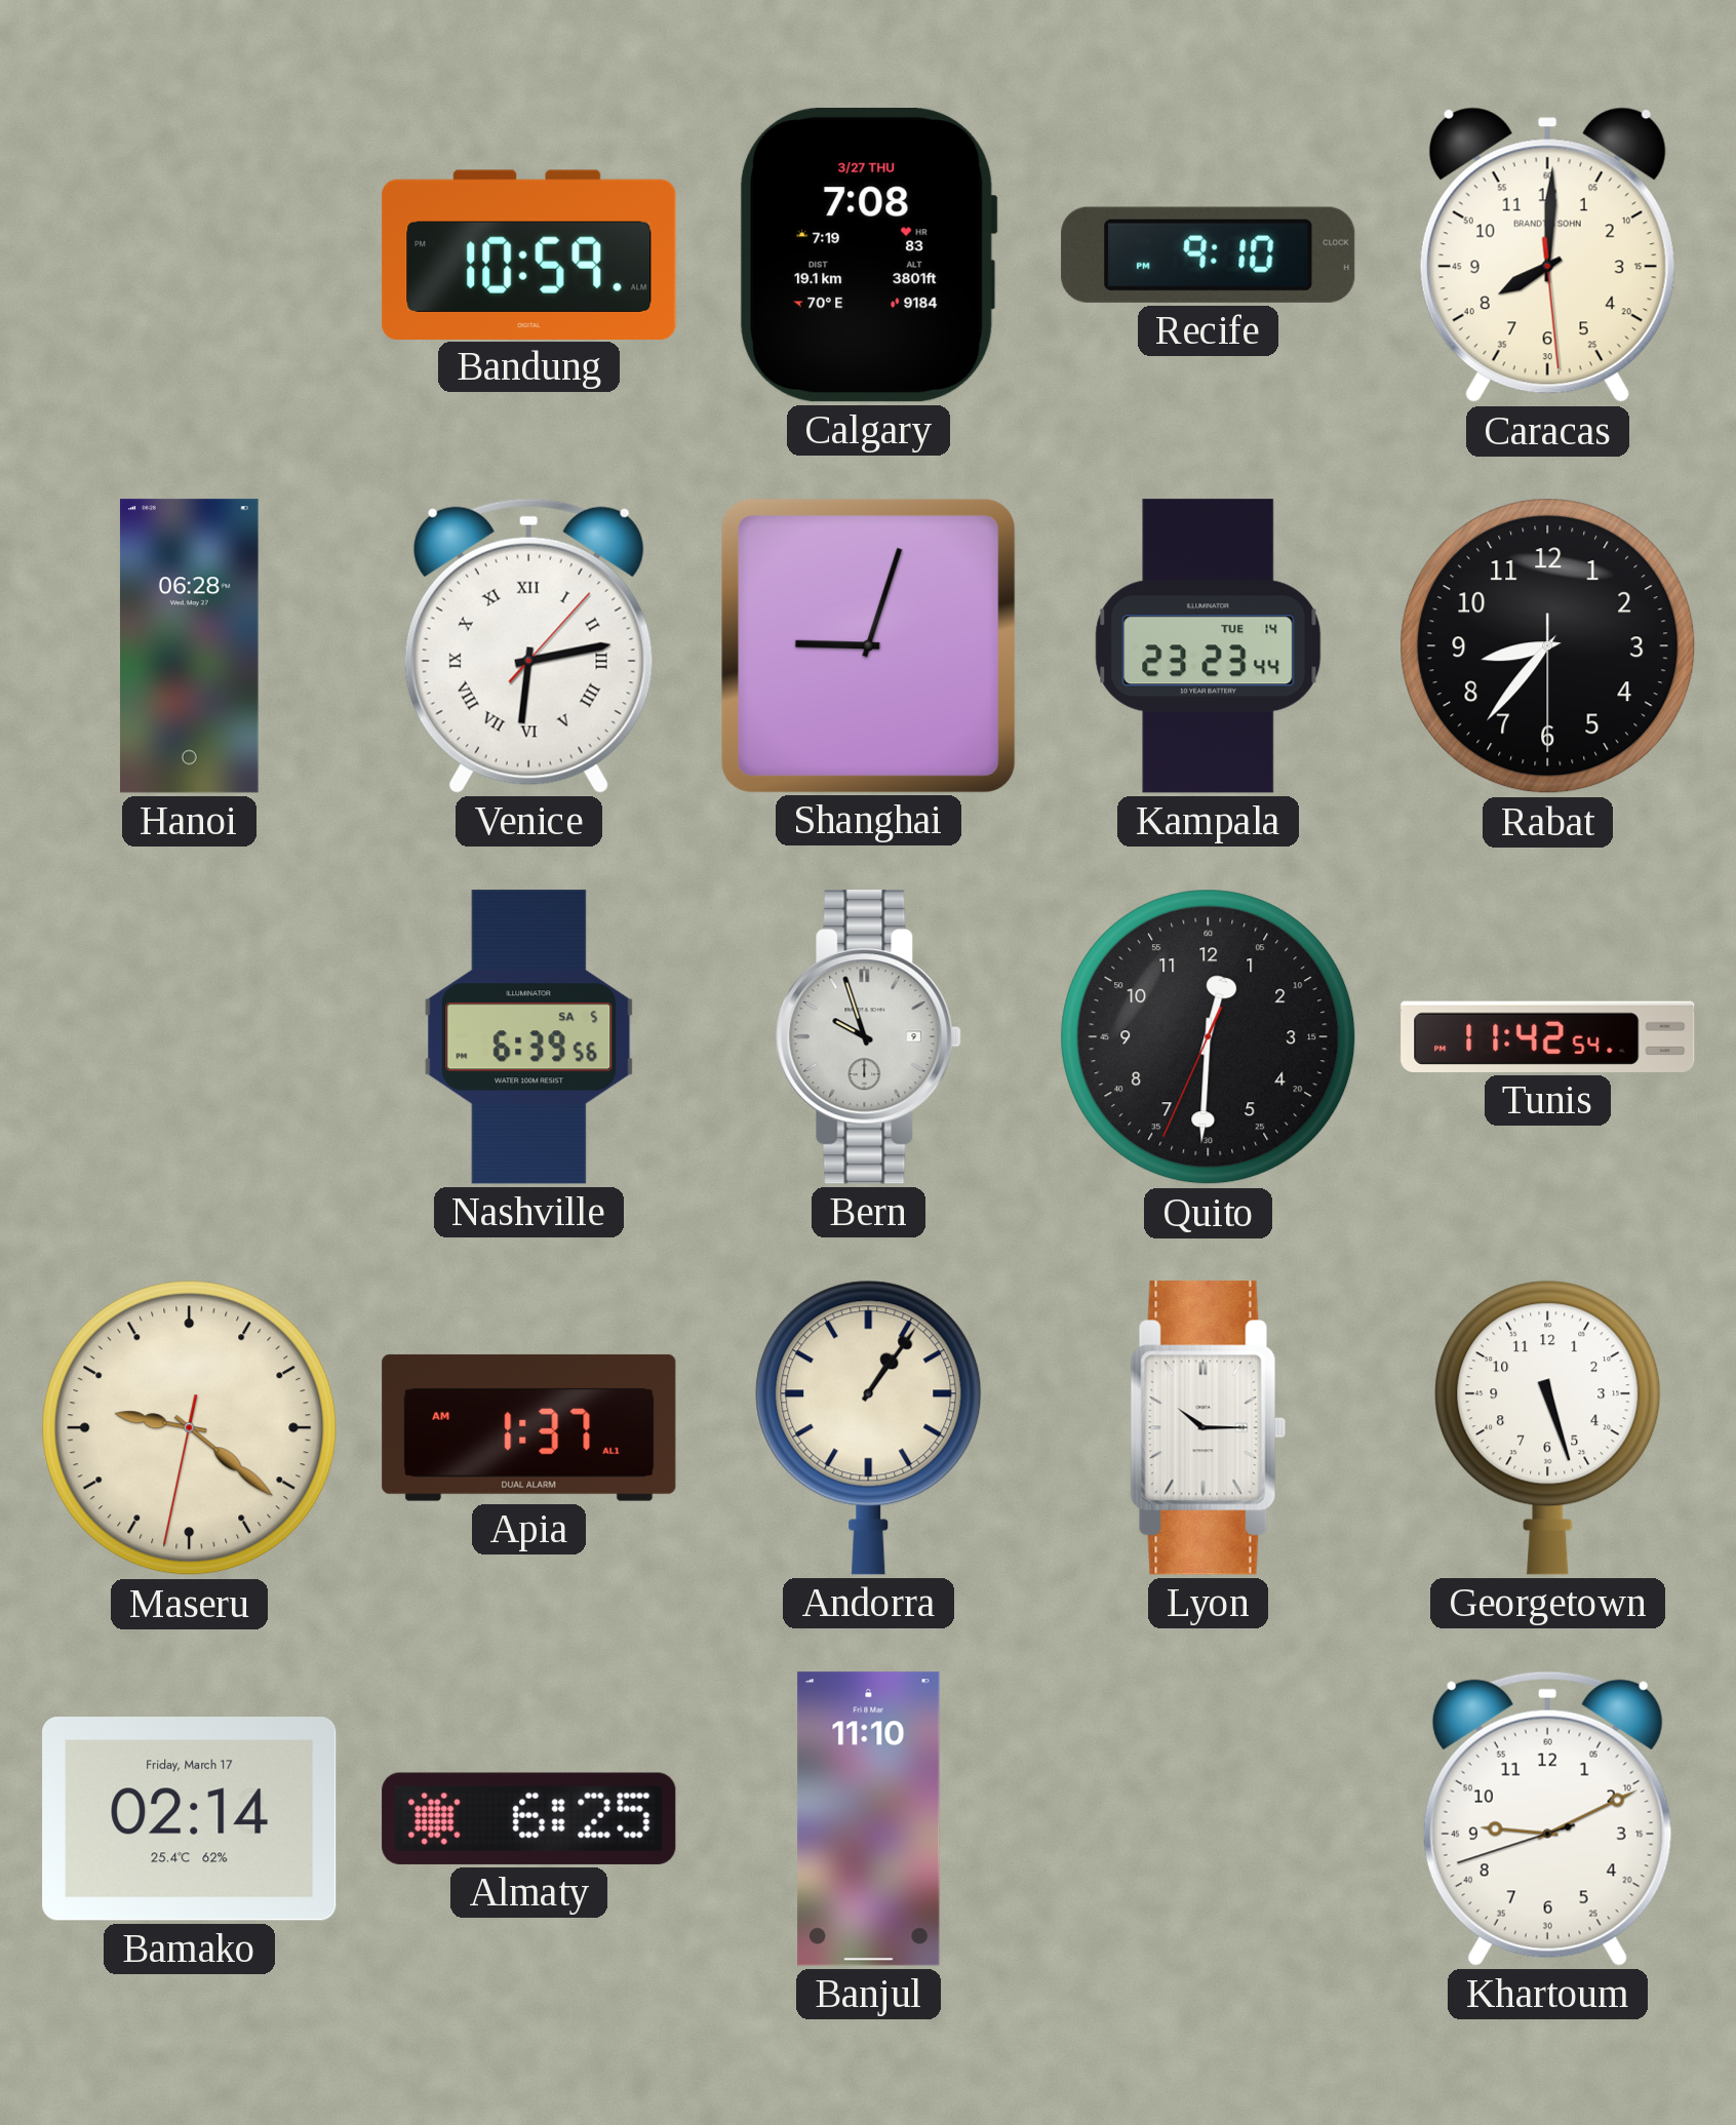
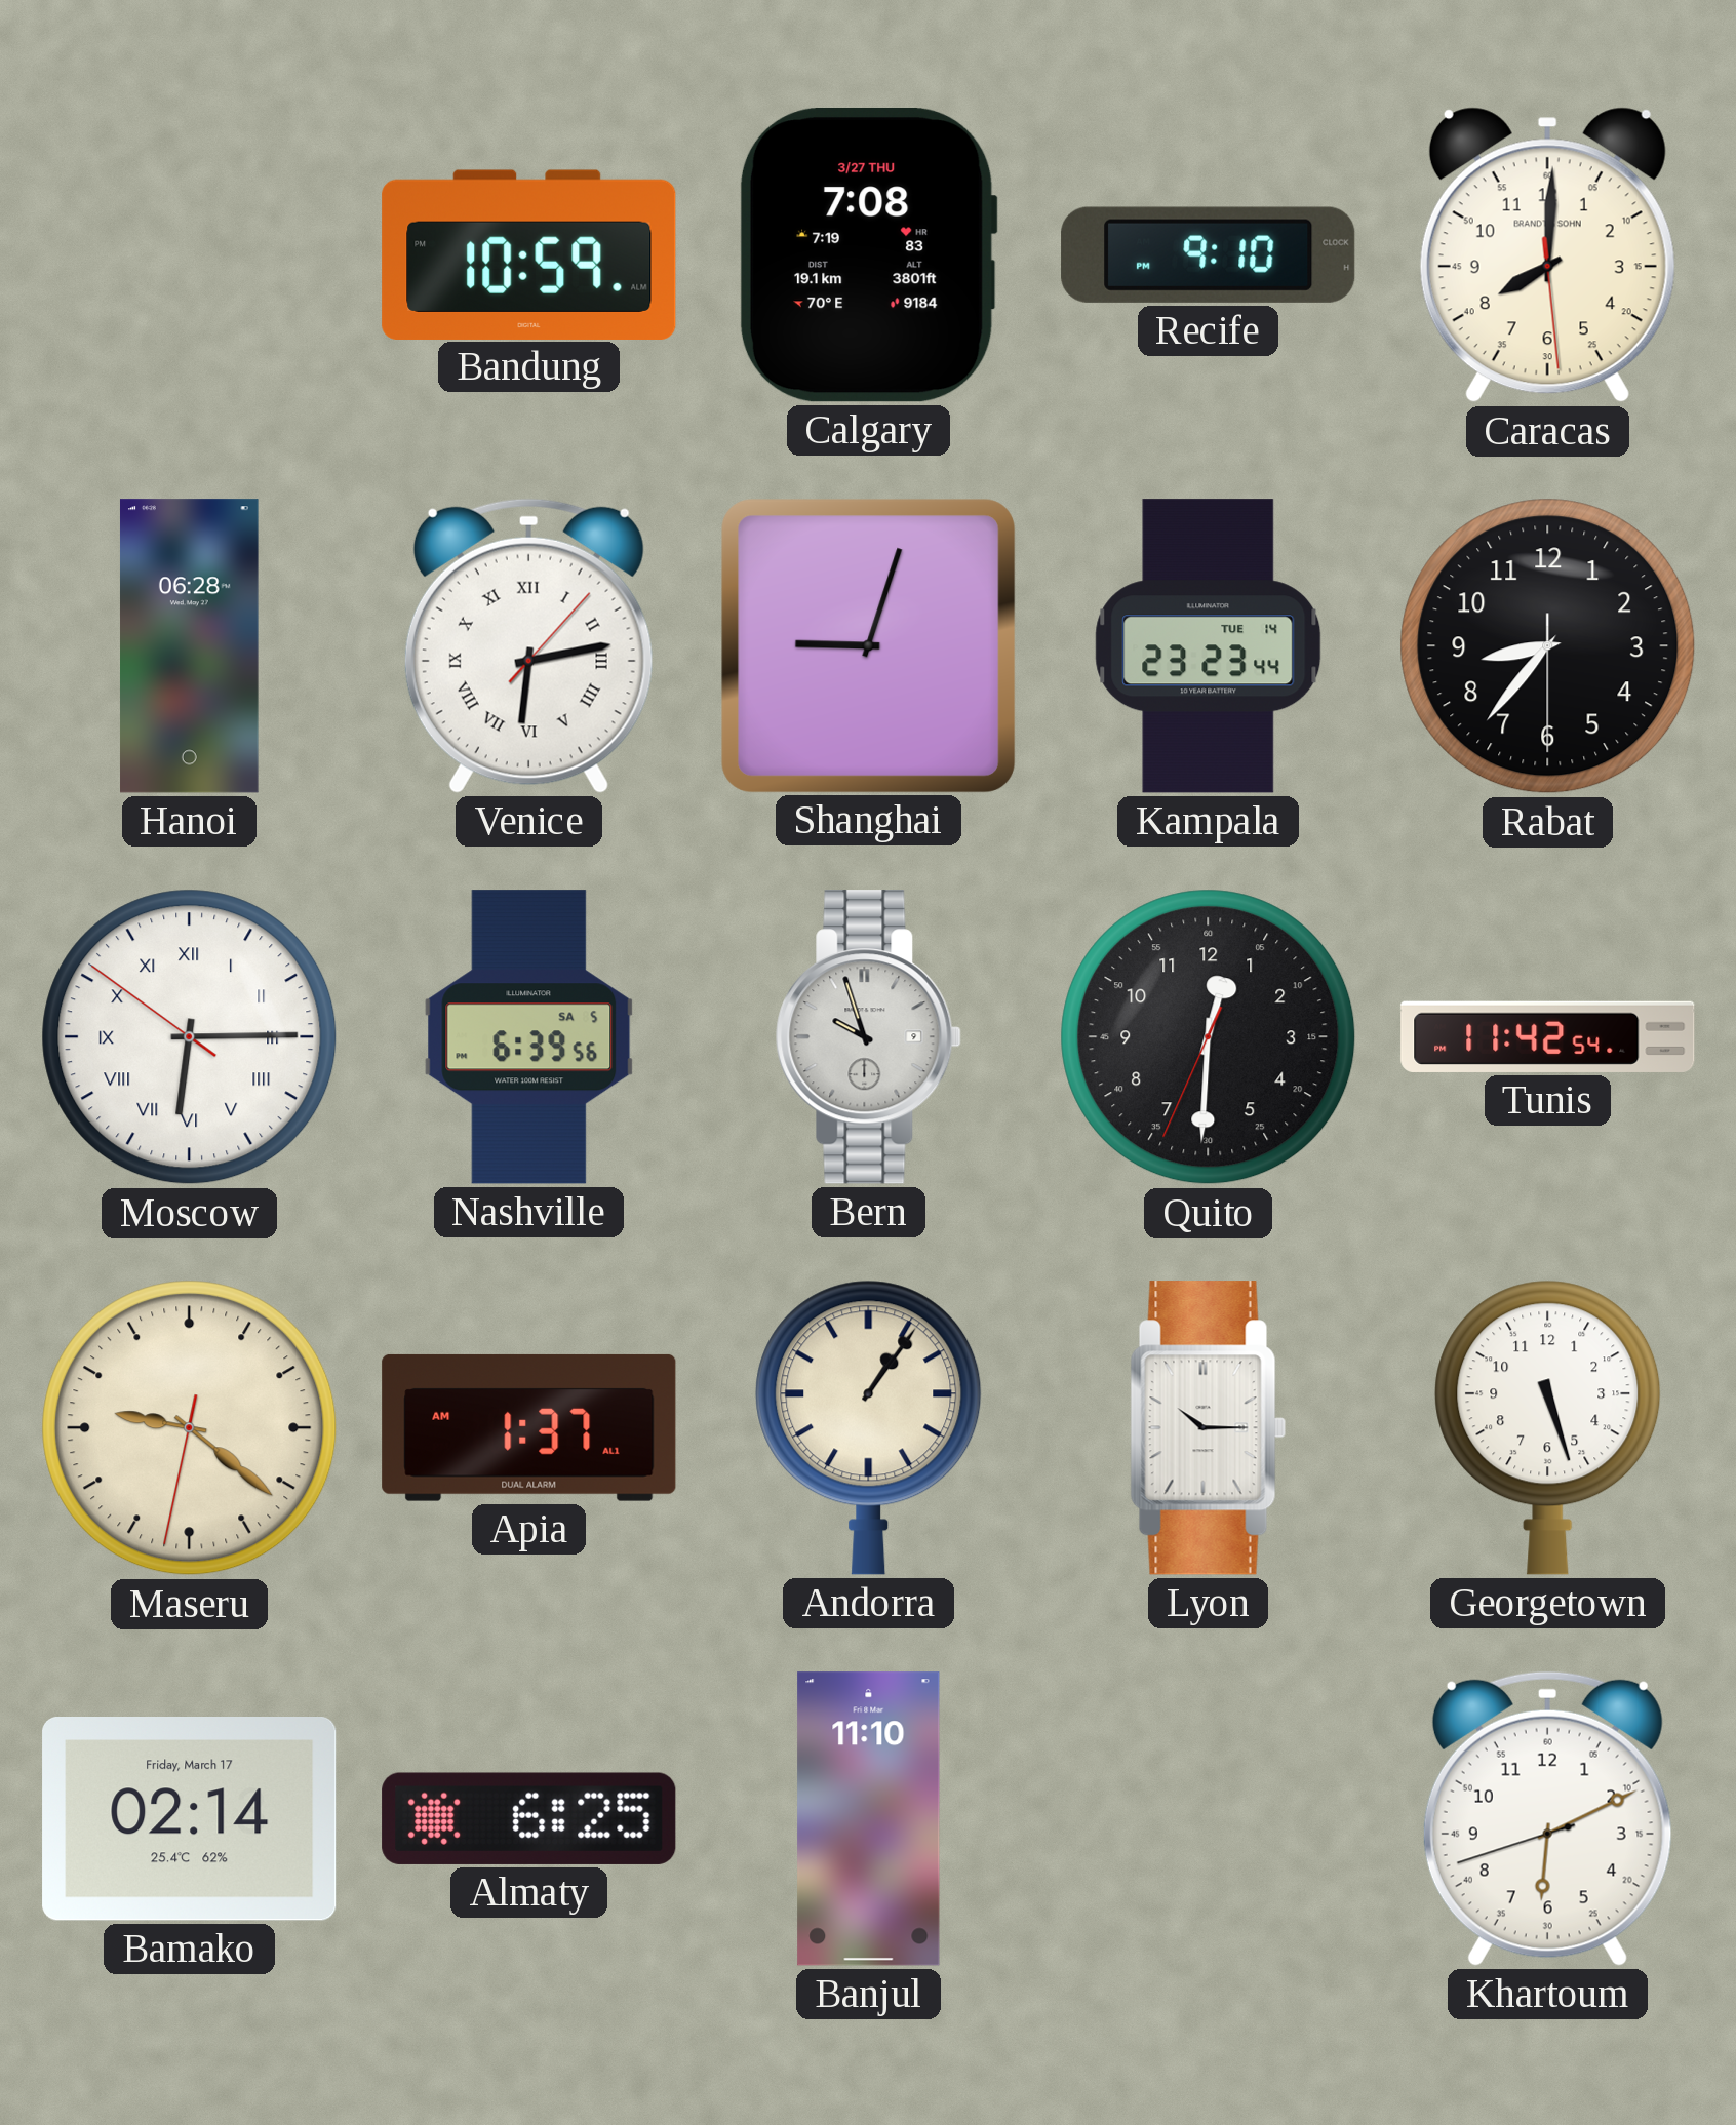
Moscow: none -> 6:14
Khartoum: 9:10 -> 6:10
